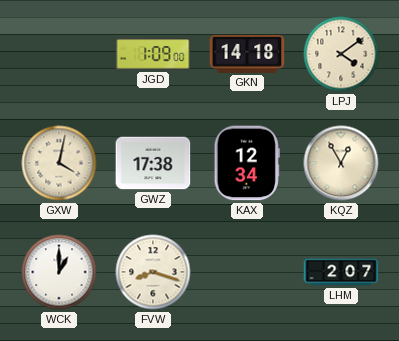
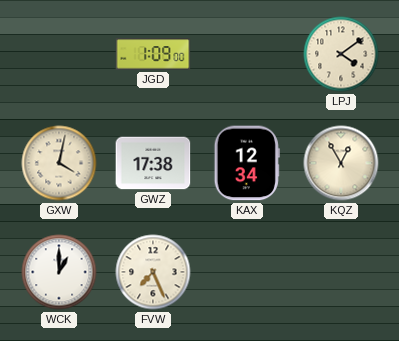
GKN: 14:18 -> none
FVW: 8:18 -> 7:26
LHM: 2:07 -> none
